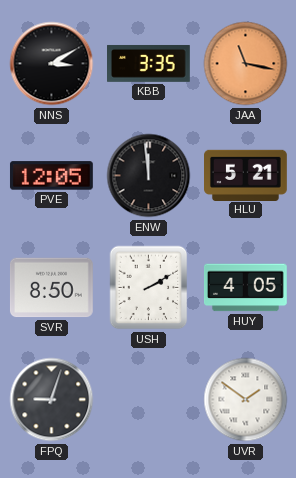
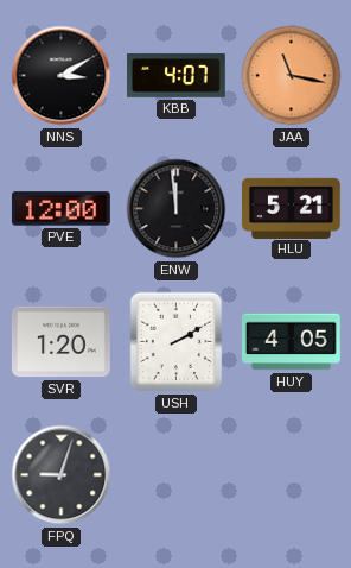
KBB: 3:35 -> 4:07
PVE: 12:05 -> 12:00
SVR: 8:50 -> 1:20
UVR: 1:51 -> none
